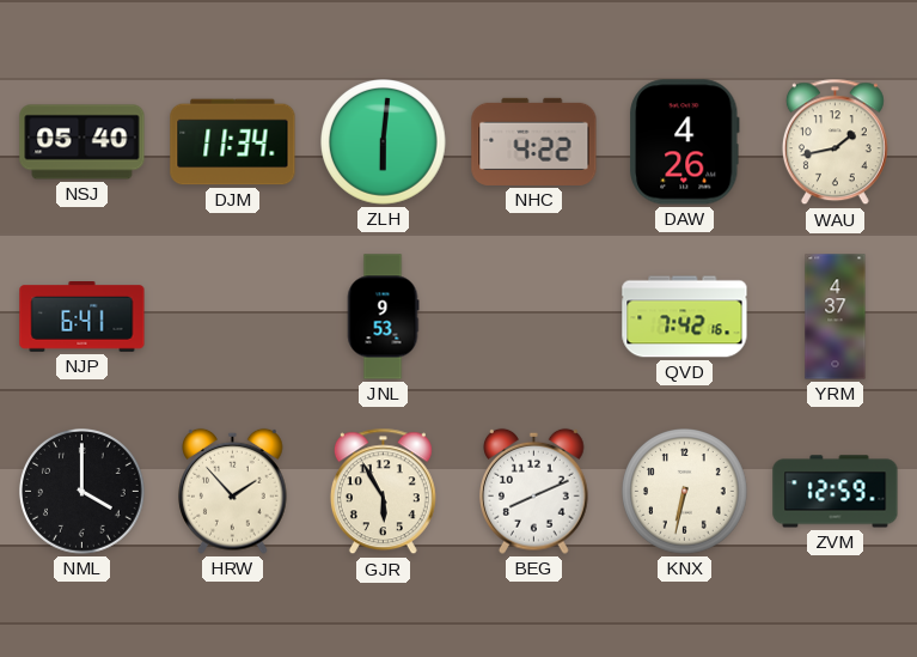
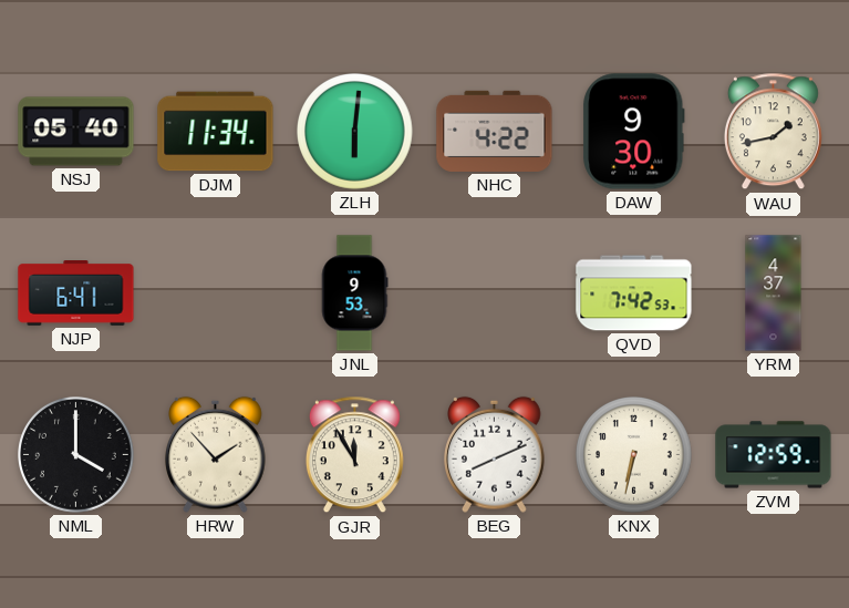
DAW: 4:26 -> 9:30
QVD: 7:42:16 -> 7:42:53
GJR: 5:55 -> 11:55
